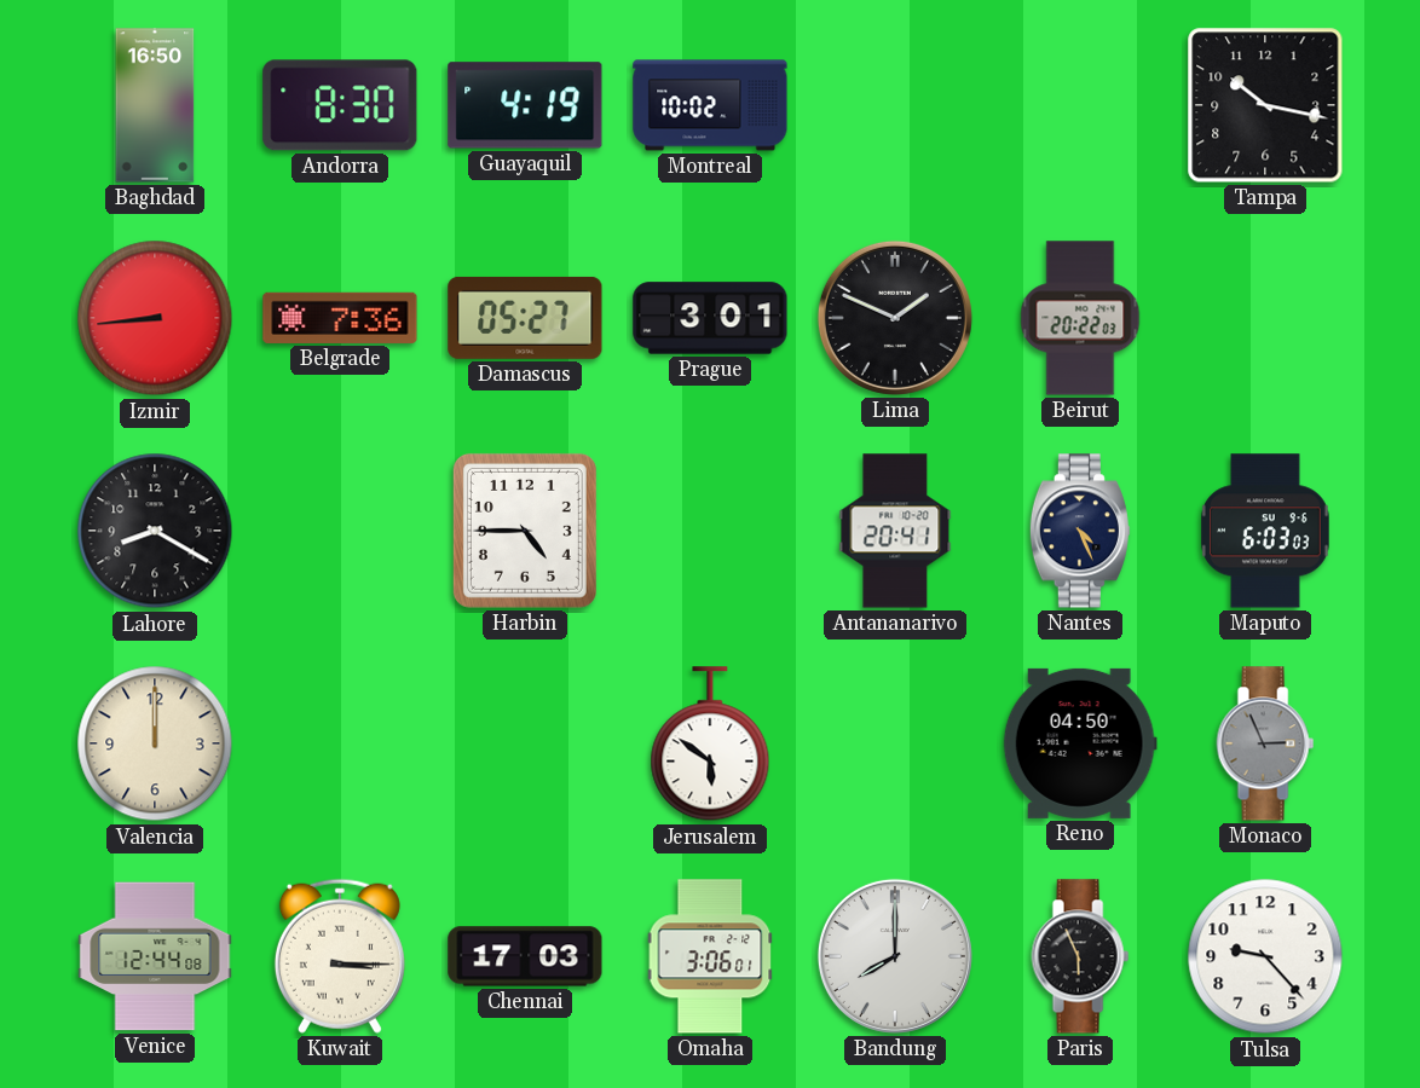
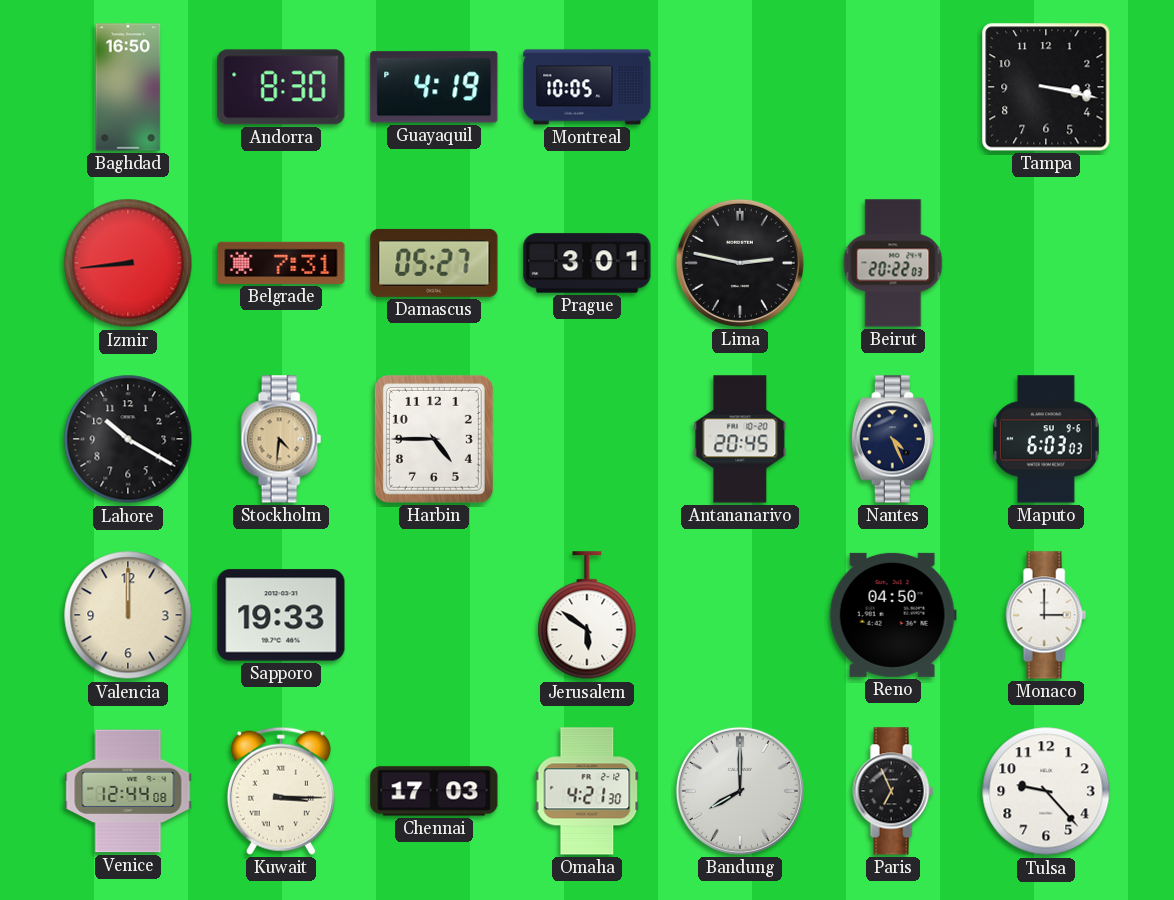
Montreal: 10:02 -> 10:05
Tampa: 10:17 -> 3:17
Belgrade: 7:36 -> 7:31
Lima: 1:49 -> 2:47
Lahore: 8:20 -> 10:20
Stockholm: none -> 4:31
Antananarivo: 20:41 -> 20:45
Sapporo: none -> 19:33
Monaco: 2:56 -> 3:00
Monaco dial: grey -> white
Omaha: 3:06 -> 4:21
Paris: 5:56 -> 6:56
